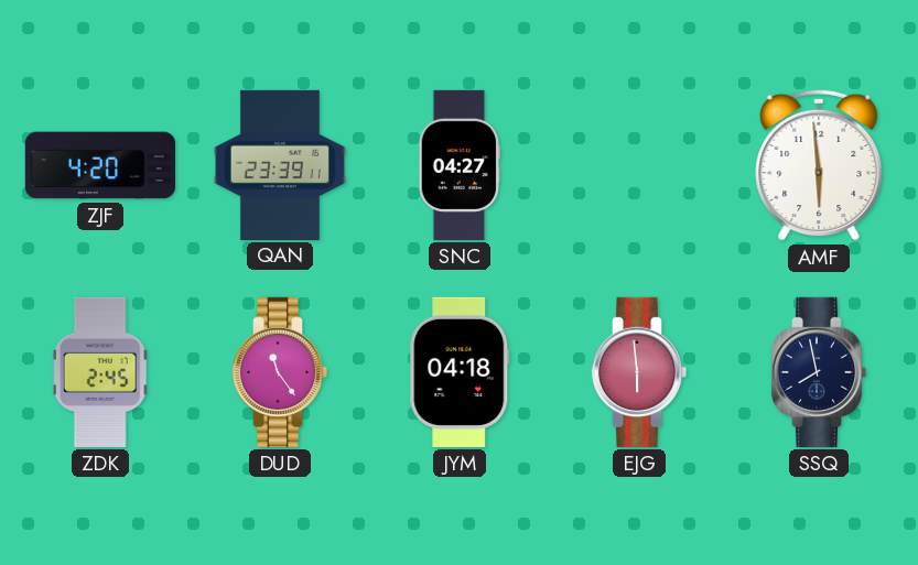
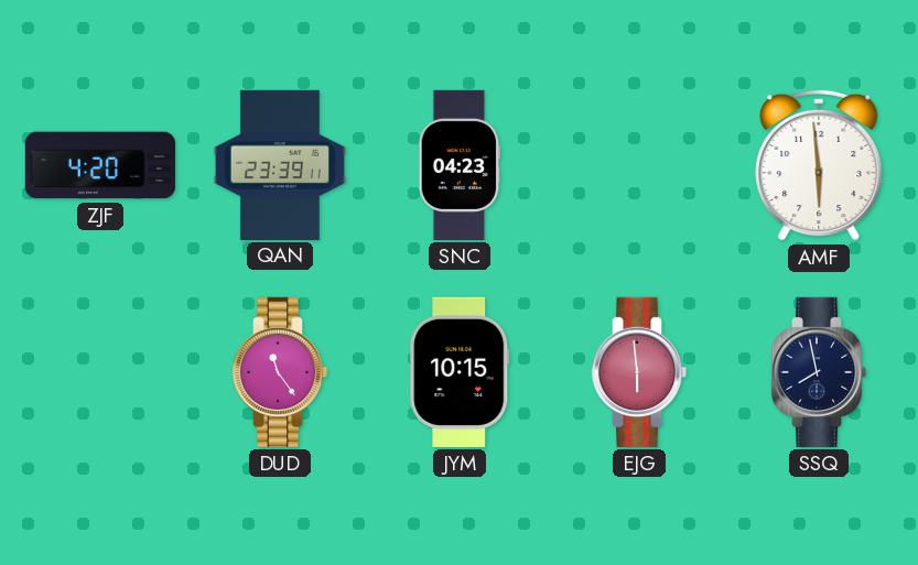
SNC: 04:27 -> 04:23
ZDK: 2:45 -> none
JYM: 04:18 -> 10:15
